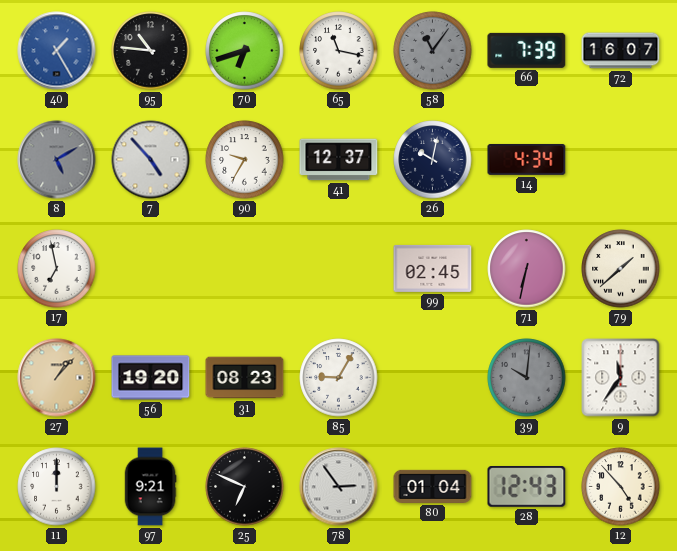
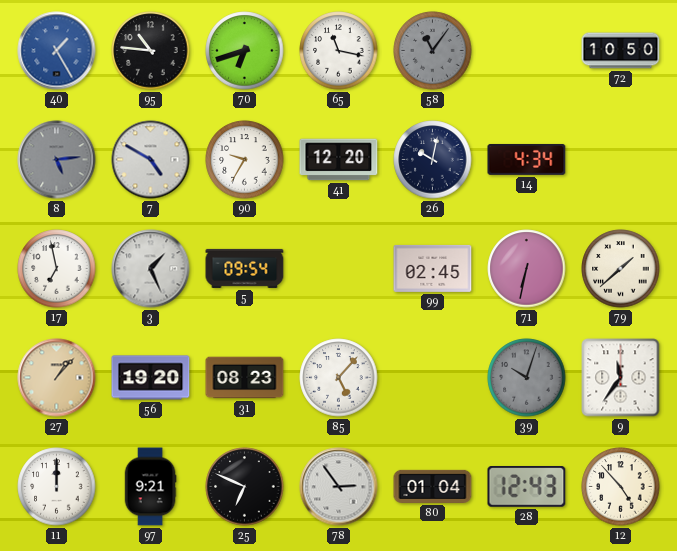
66: 7:39 -> none
72: 16:07 -> 10:50
8: 5:10 -> 5:14
7: 4:53 -> 4:50
41: 12:37 -> 12:20
3: none -> 1:26
5: none -> 09:54
85: 9:05 -> 5:07
39: 10:01 -> 10:03
